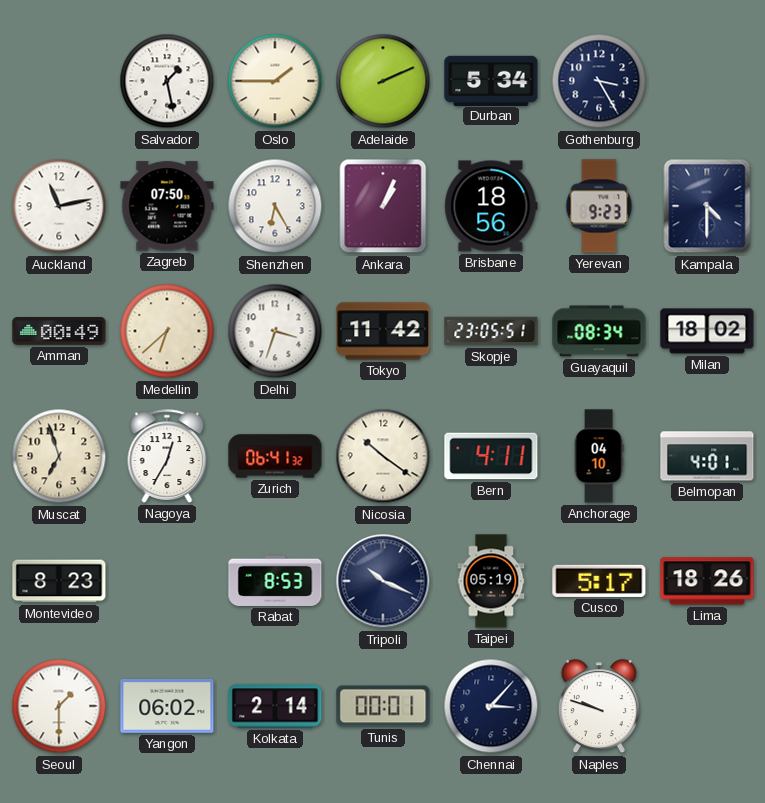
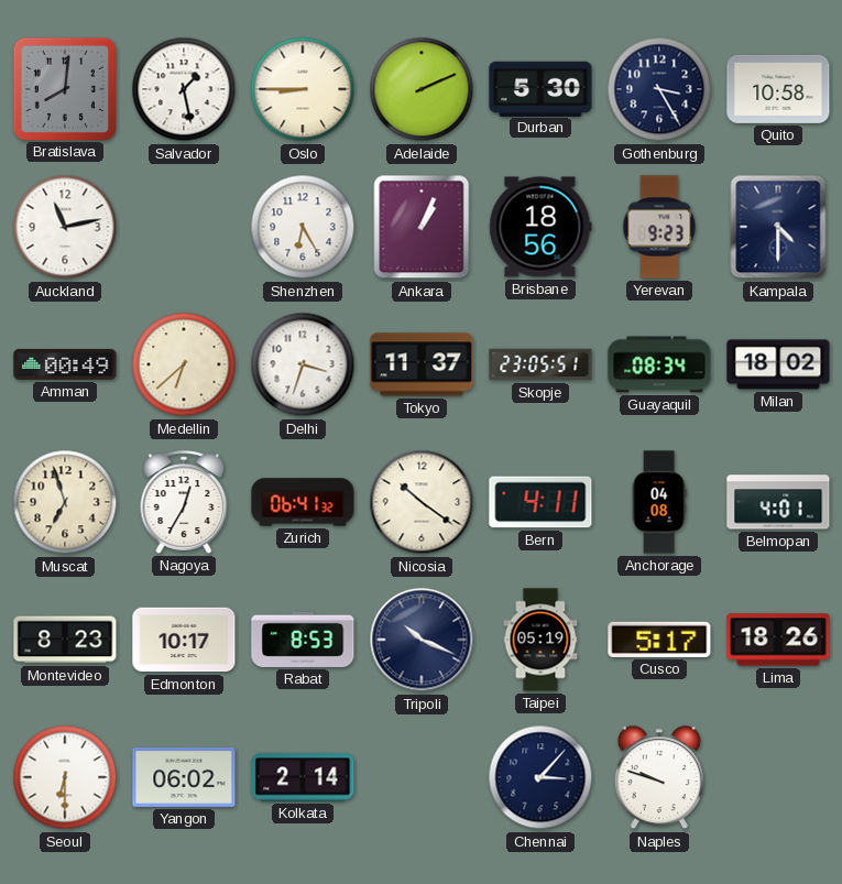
Bratislava: none -> 8:01
Oslo: 1:45 -> 8:45
Durban: 5:34 -> 5:30
Quito: none -> 10:58
Zagreb: 07:50 -> none
Tokyo: 11:42 -> 11:37
Anchorage: 04:10 -> 04:08
Edmonton: none -> 10:17
Seoul: 1:30 -> 6:30
Tunis: 00:01 -> none
